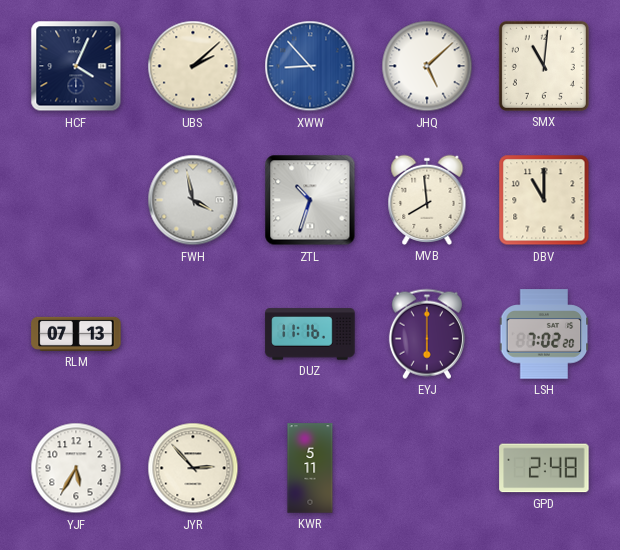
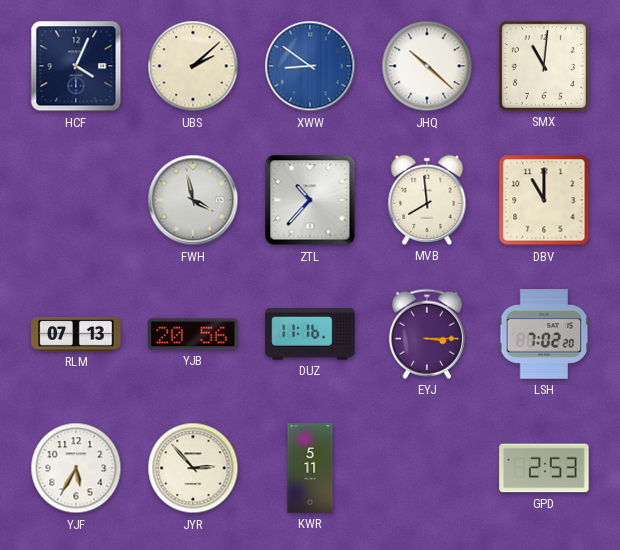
XWW: 8:53 -> 8:51
JHQ: 5:08 -> 10:22
ZTL: 10:33 -> 10:37
YJB: none -> 20:56
EYJ: 6:00 -> 3:15
GPD: 2:48 -> 2:53
